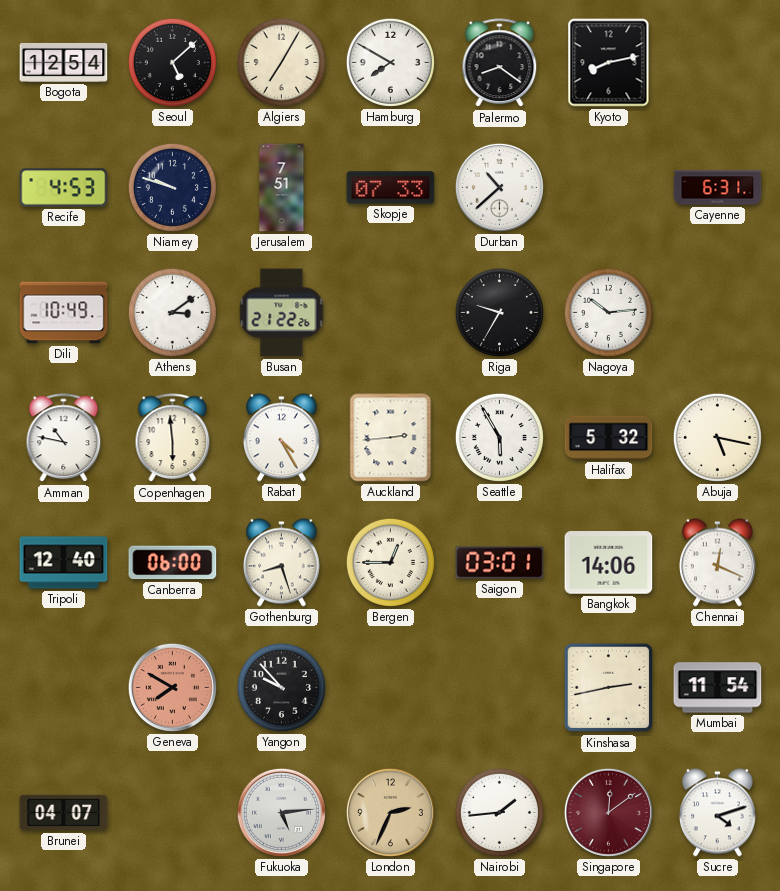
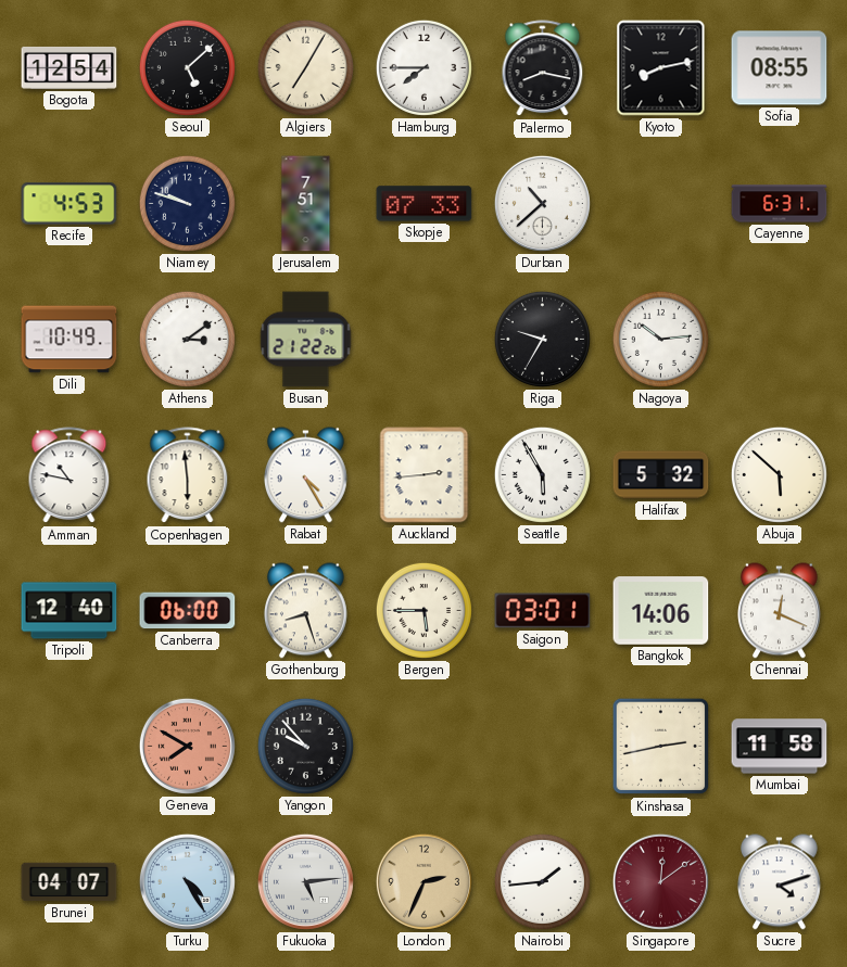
Hamburg: 7:50 -> 7:45
Palermo: 8:21 -> 8:17
Sofia: none -> 08:55
Abuja: 5:17 -> 5:52
Bergen: 12:45 -> 5:45
Mumbai: 11:54 -> 11:58
Turku: none -> 4:25
